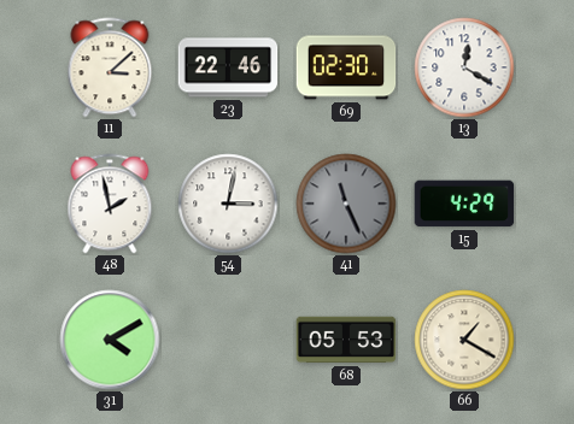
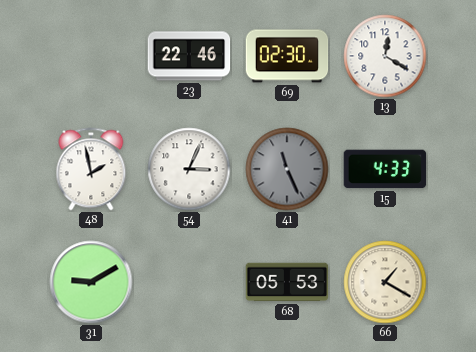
11: 3:08 -> none
54: 3:02 -> 3:04
15: 4:29 -> 4:33
31: 4:10 -> 9:10
